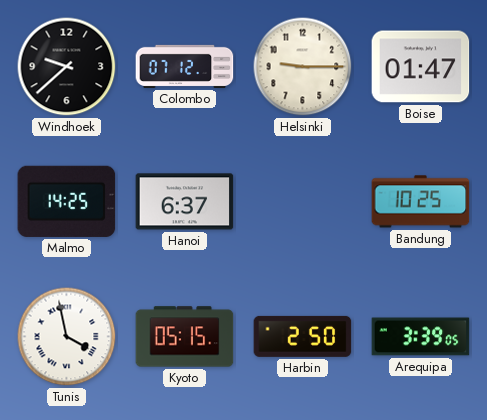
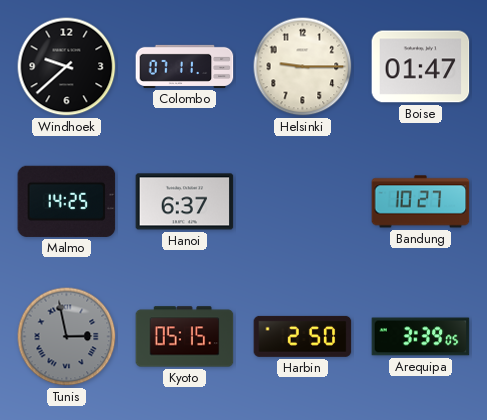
Colombo: 07:12 -> 07:11
Bandung: 10:25 -> 10:27
Tunis: 3:58 -> 2:58
Tunis dial: white -> grey
